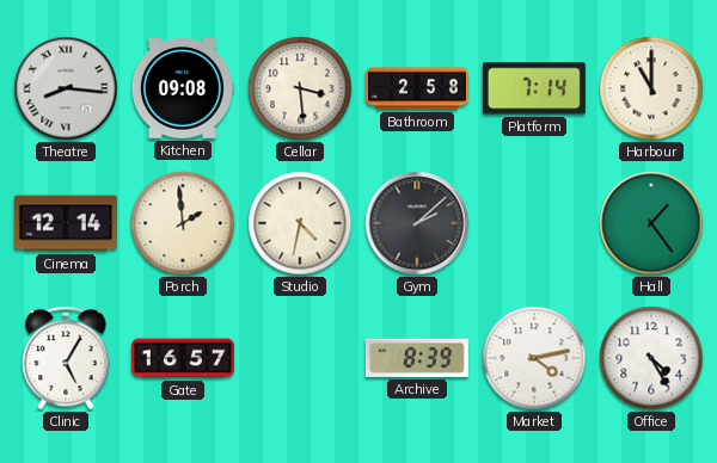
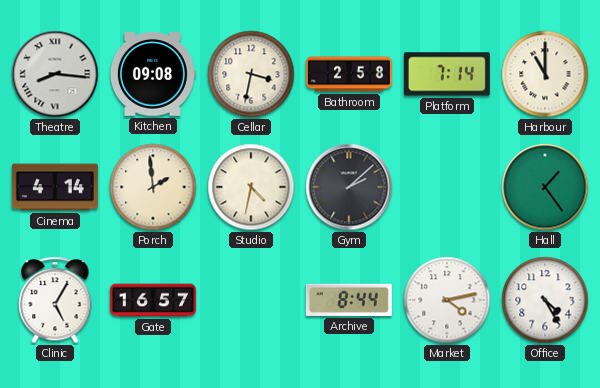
Cellar: 3:29 -> 3:32
Cinema: 12:14 -> 4:14
Archive: 8:39 -> 8:44
